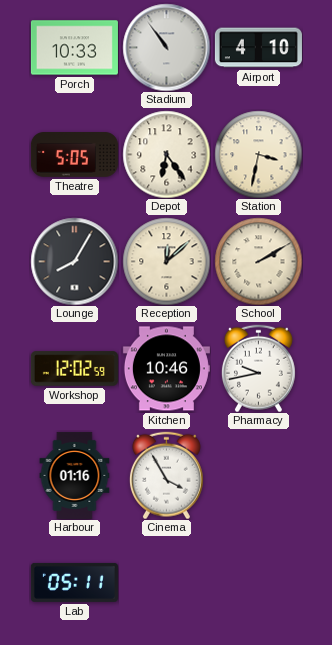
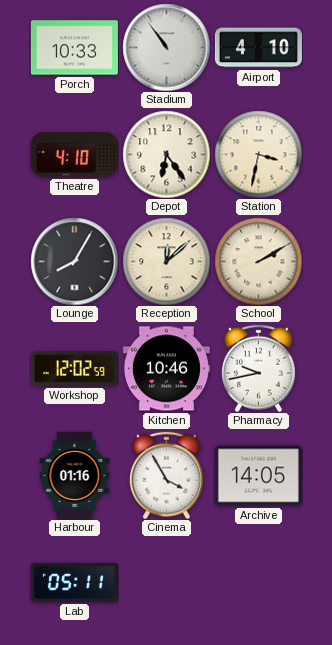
Theatre: 5:05 -> 4:10
Archive: none -> 14:05
